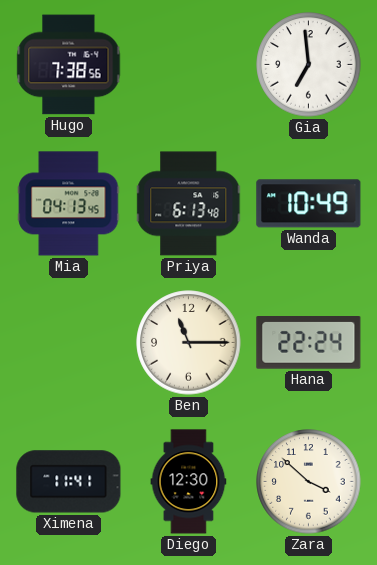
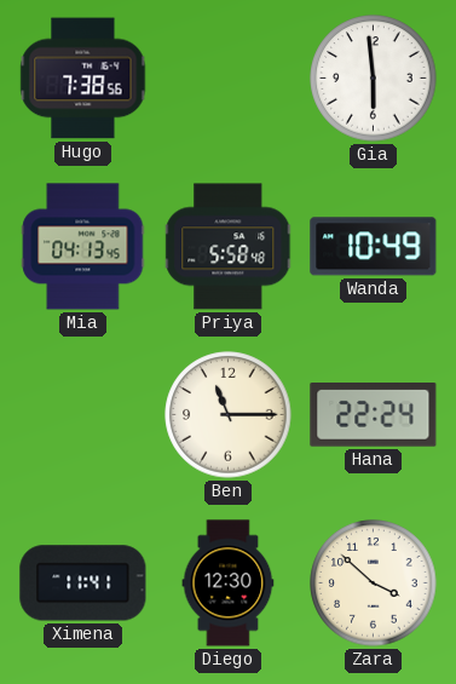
Gia: 6:59 -> 5:59
Priya: 6:13 -> 5:58
